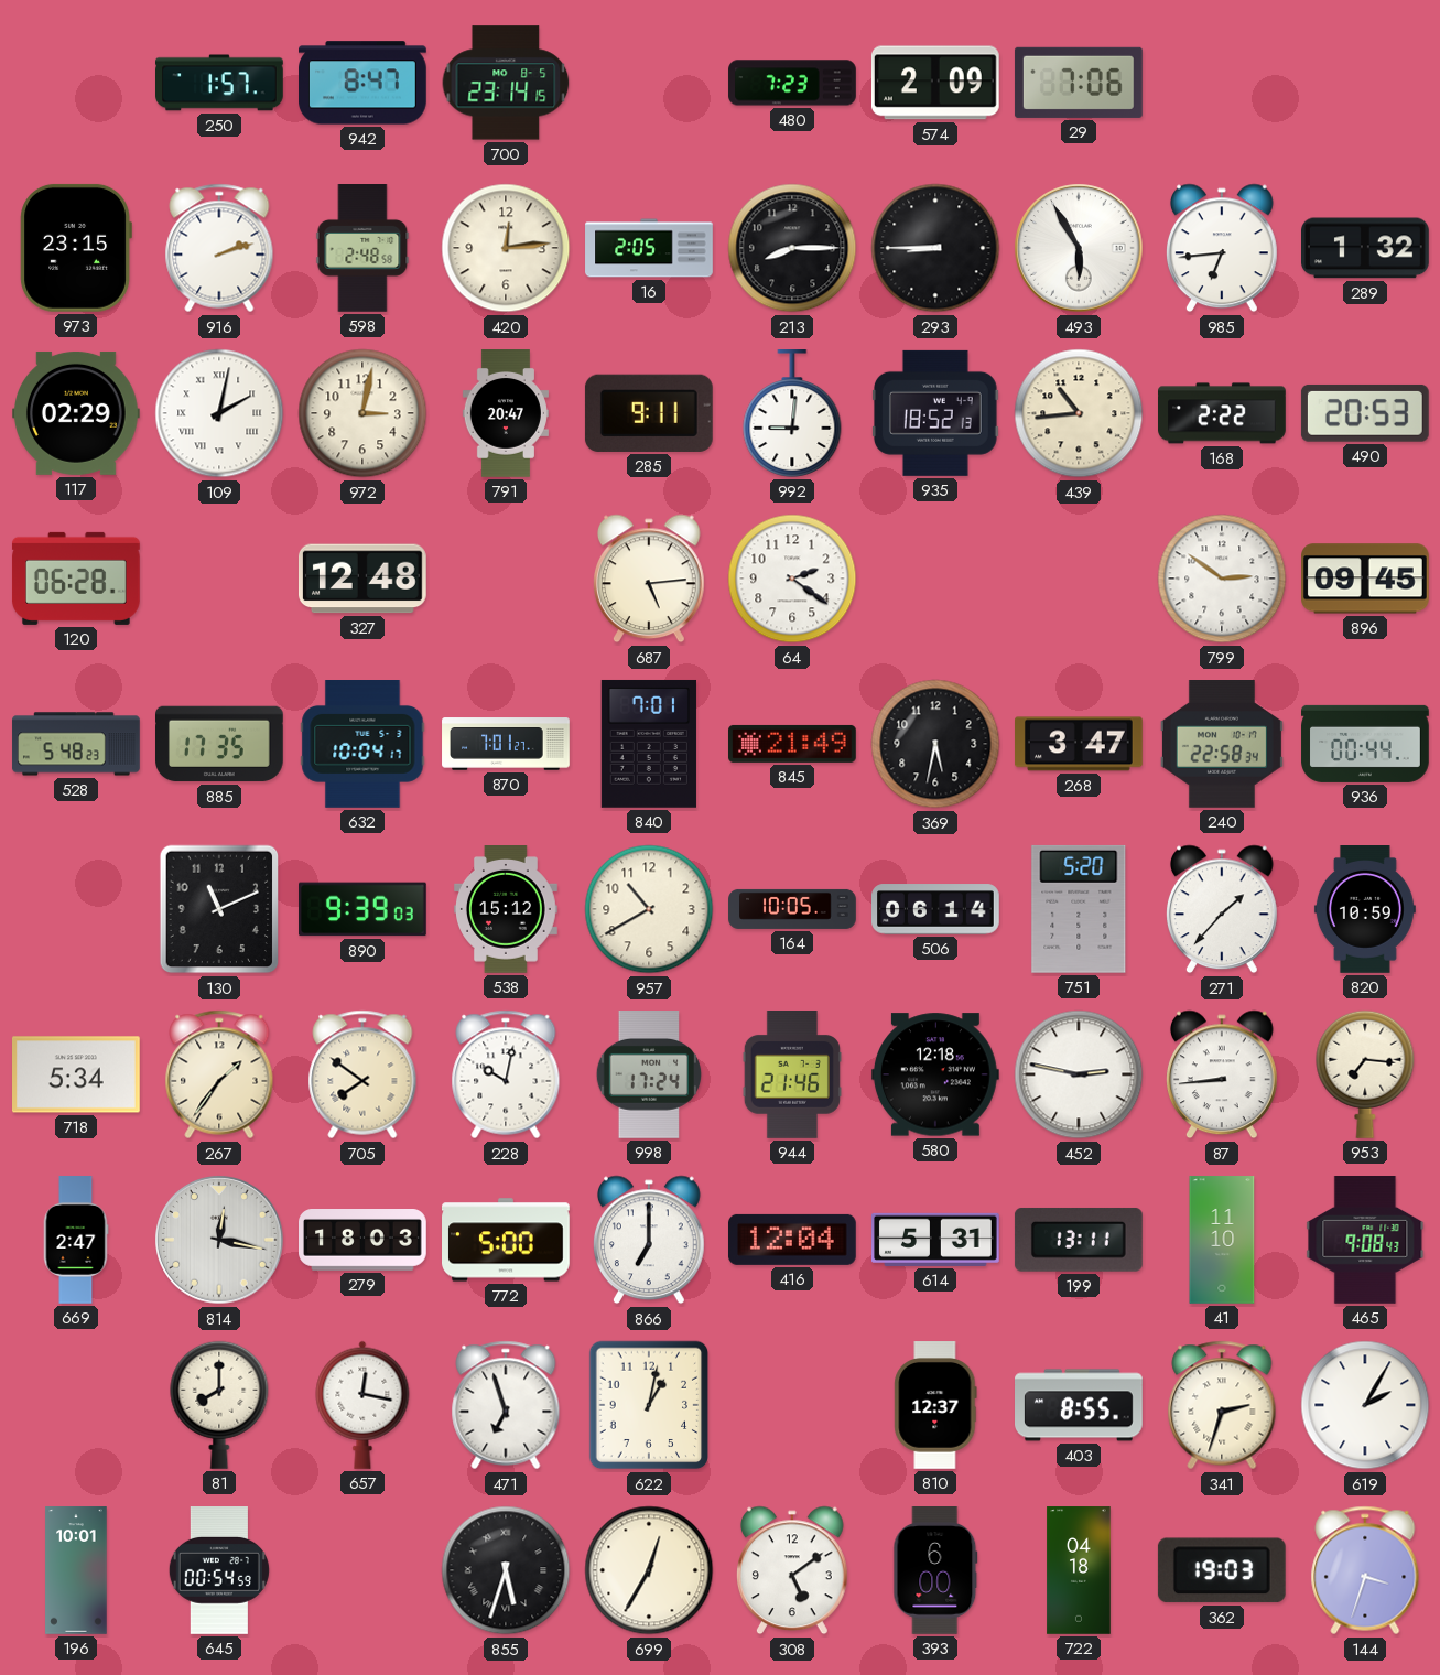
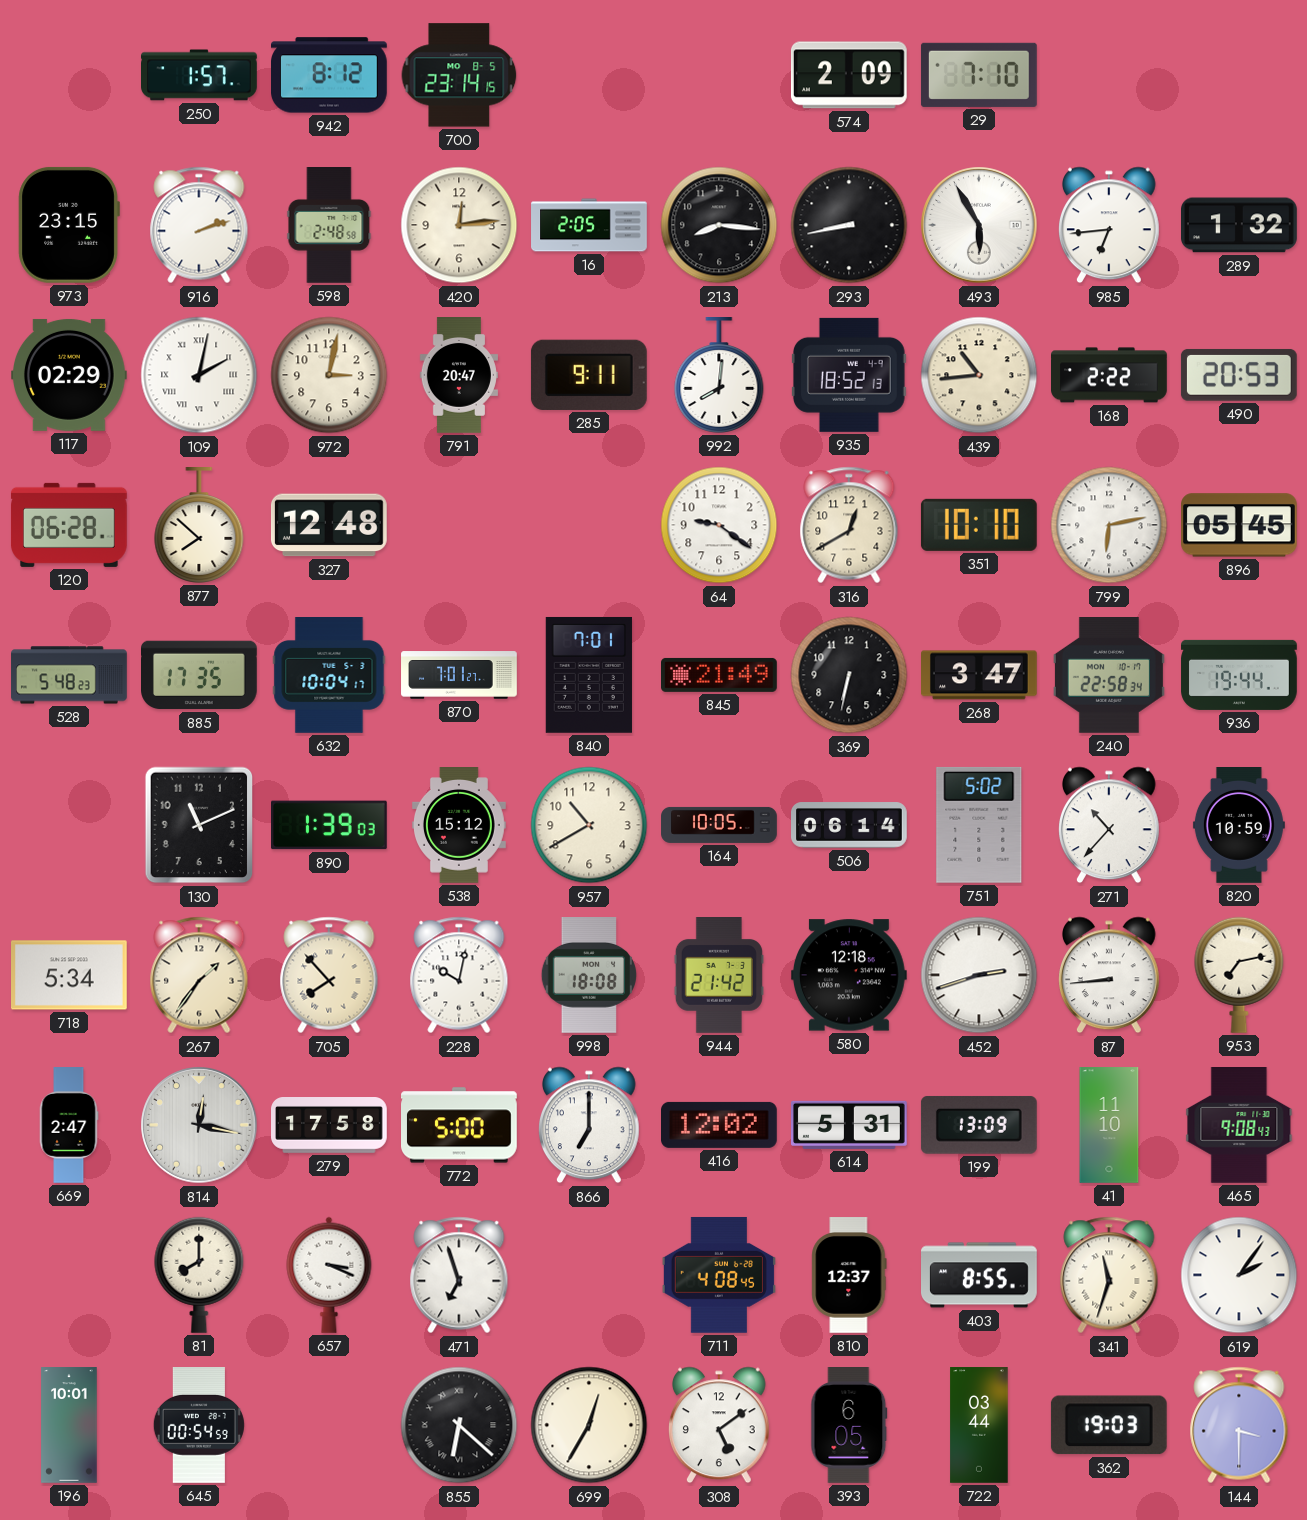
942: 8:47 -> 8:12
480: 7:23 -> none
29: 7:06 -> 7:10
213: 8:15 -> 8:16
293: 8:45 -> 8:43
992: 9:01 -> 8:01
877: none -> 7:52
687: 5:14 -> none
64: 2:21 -> 9:21
316: none -> 12:40
351: none -> 10:10
799: 2:51 -> 6:13
896: 09:45 -> 05:45
369: 5:32 -> 6:32
936: 00:44 -> 19:44
890: 9:39 -> 1:39
751: 5:20 -> 5:02
271: 1:37 -> 10:37
705: 7:51 -> 7:53
998: 17:24 -> 18:08
944: 21:46 -> 21:42
452: 2:47 -> 2:42
953: 7:16 -> 7:13
279: 18:03 -> 17:58
416: 12:04 -> 12:02
199: 13:11 -> 13:09
657: 12:17 -> 3:19
622: 1:02 -> none
711: none -> 4:08
341: 2:33 -> 11:33
619: 2:05 -> 2:06
855: 5:33 -> 6:22
393: 6:00 -> 6:05
722: 04:18 -> 03:44
144: 3:33 -> 3:30
